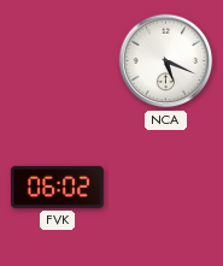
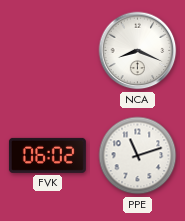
NCA: 5:19 -> 8:19
PPE: none -> 11:12
